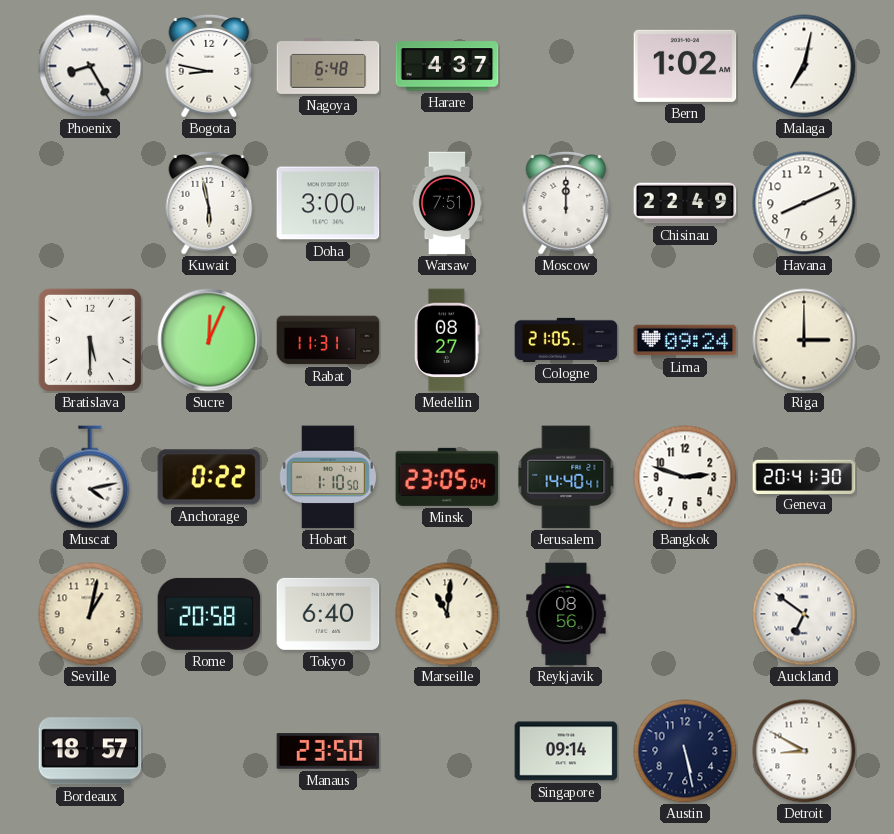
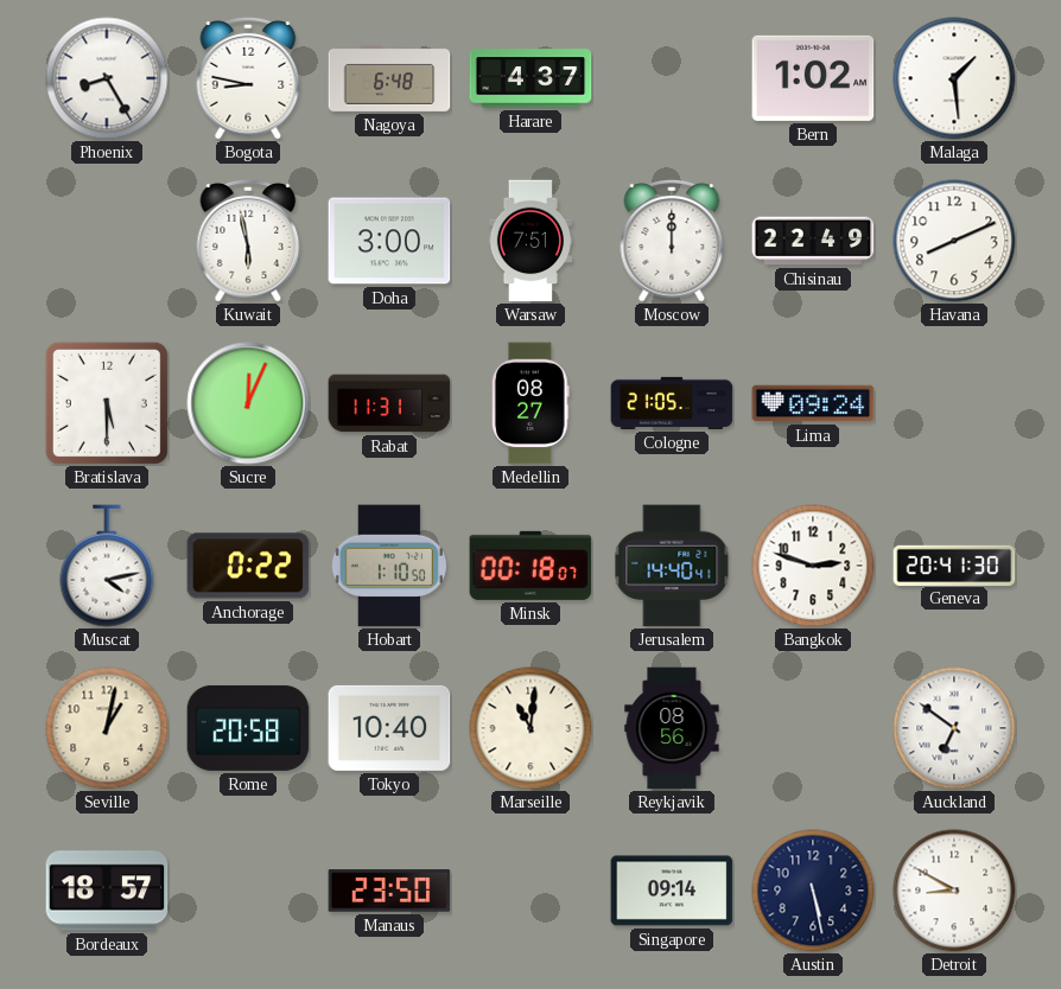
Malaga: 7:02 -> 1:29
Riga: 3:00 -> none
Minsk: 23:05 -> 00:18
Tokyo: 6:40 -> 10:40
